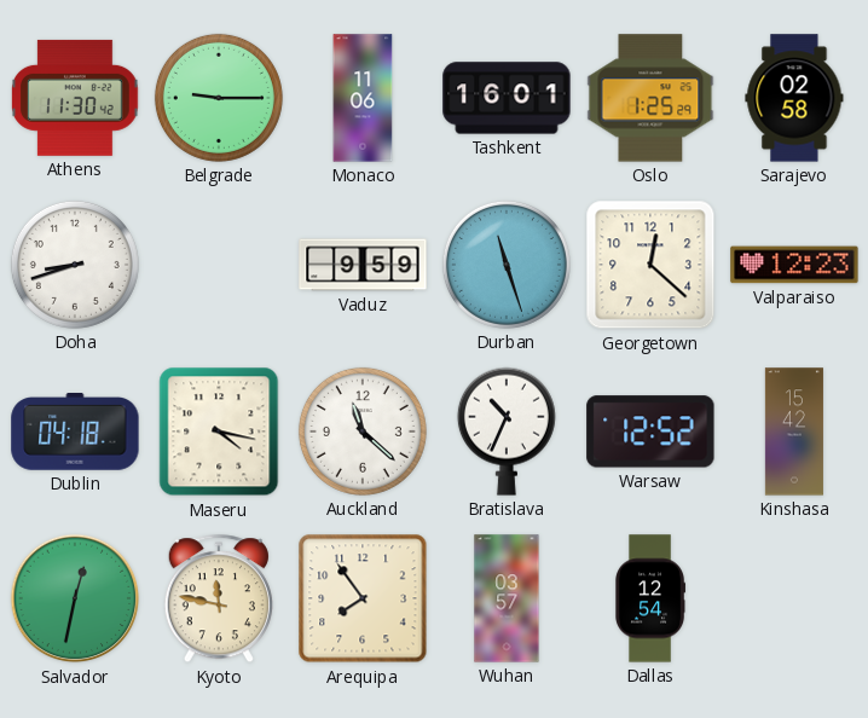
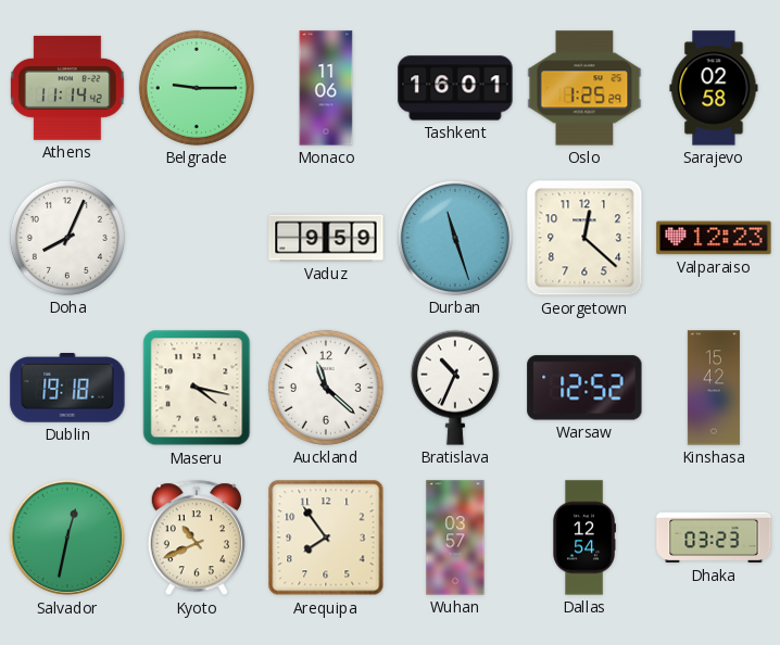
Athens: 11:30 -> 11:14
Doha: 8:42 -> 8:04
Dublin: 04:18 -> 19:18
Kyoto: 11:47 -> 10:41
Dhaka: none -> 03:23
